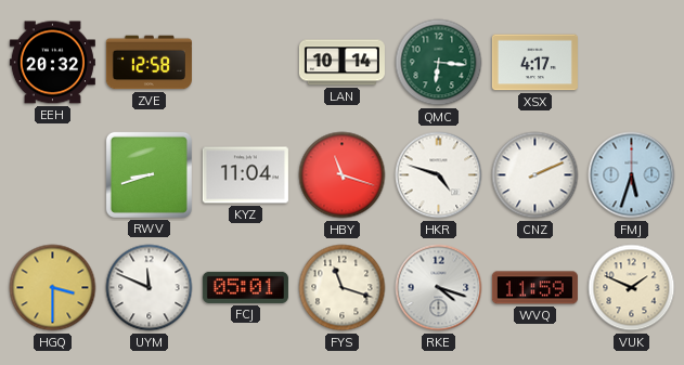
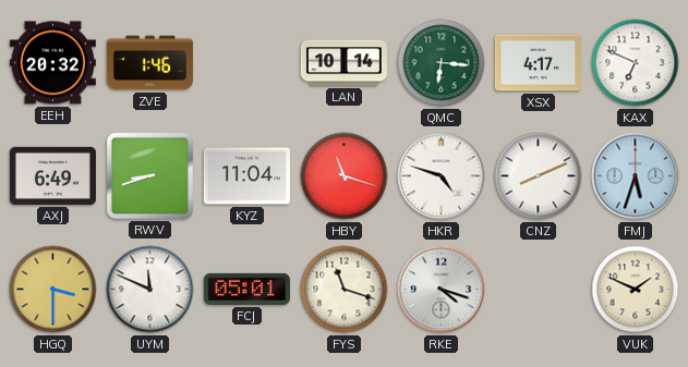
ZVE: 12:58 -> 1:46
KAX: none -> 6:49
AXJ: none -> 6:49
CNZ: 2:11 -> 8:11
WVQ: 11:59 -> none
